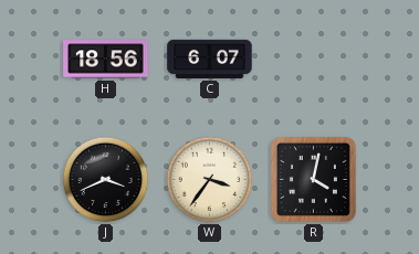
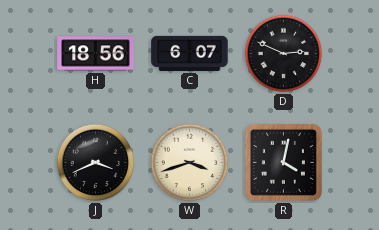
D: none -> 2:49
W: 3:36 -> 3:42
